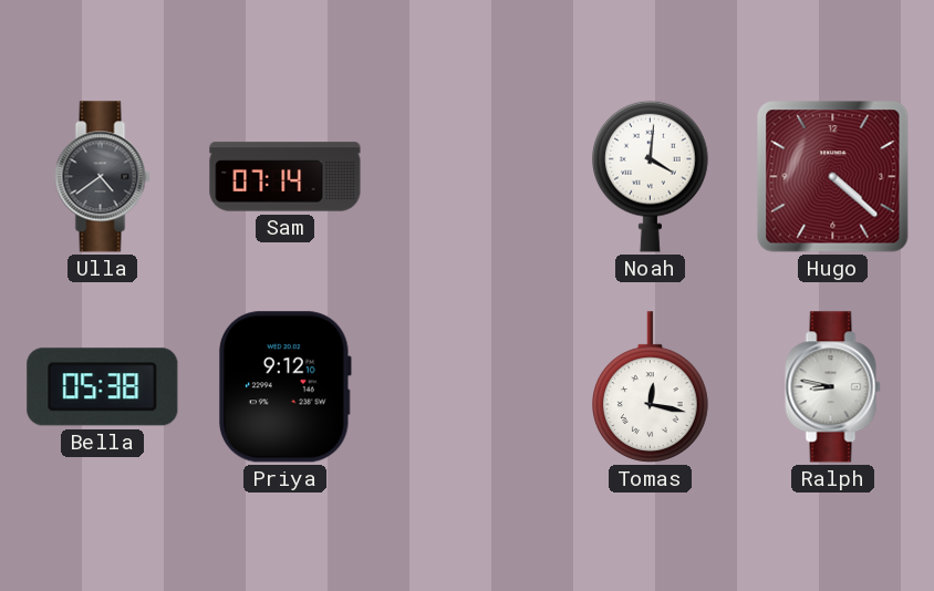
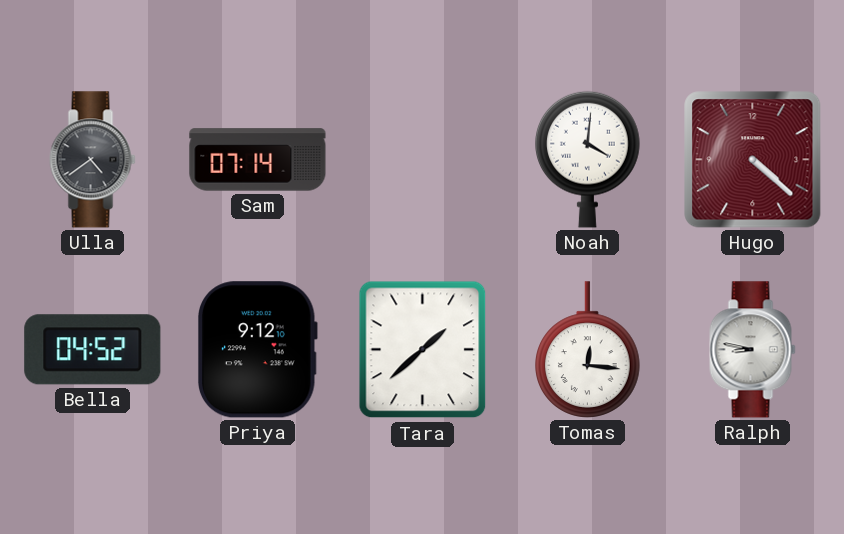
Bella: 05:38 -> 04:52
Tara: none -> 1:38
Tomas: 12:17 -> 12:16
